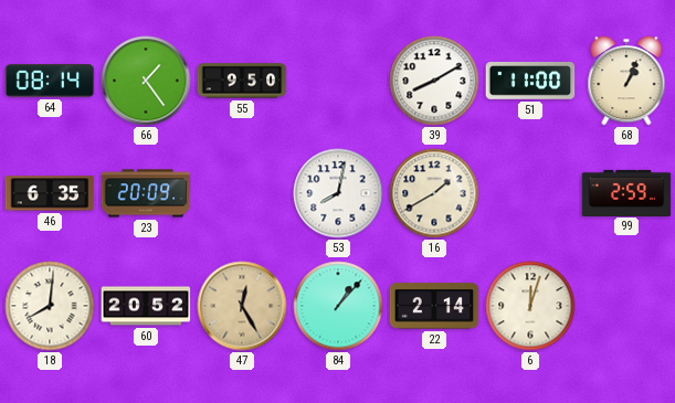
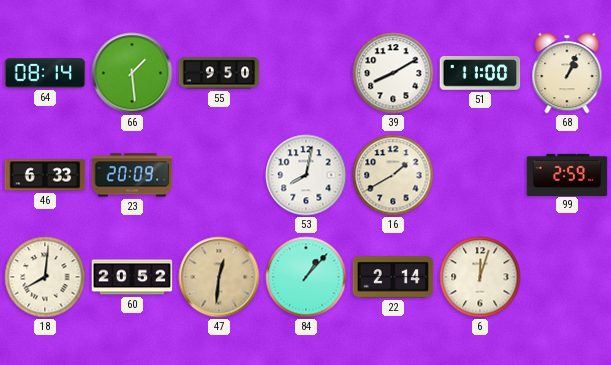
66: 1:24 -> 1:29
46: 6:35 -> 6:33
47: 12:25 -> 12:31
